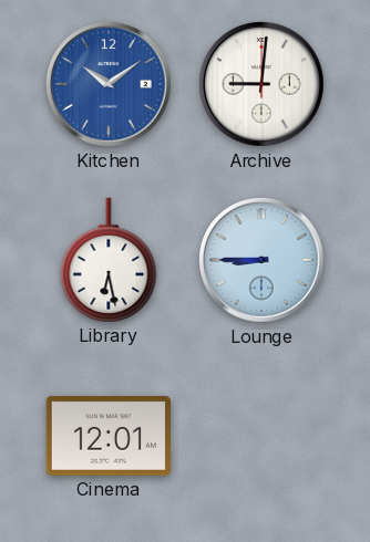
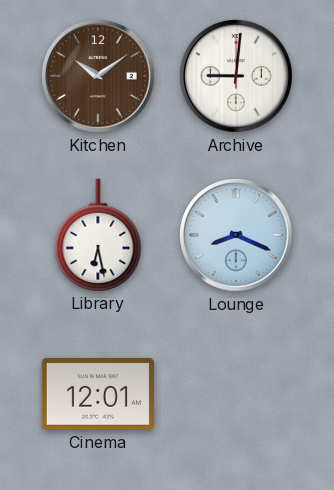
Kitchen dial: blue -> brown
Lounge: 8:45 -> 8:19
